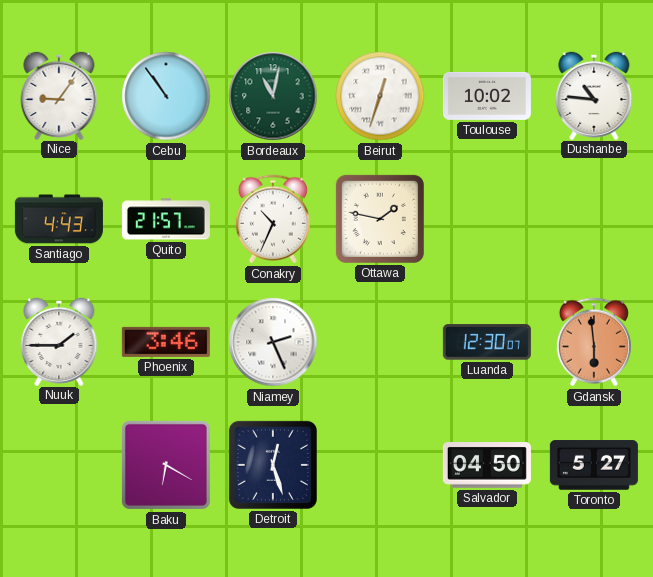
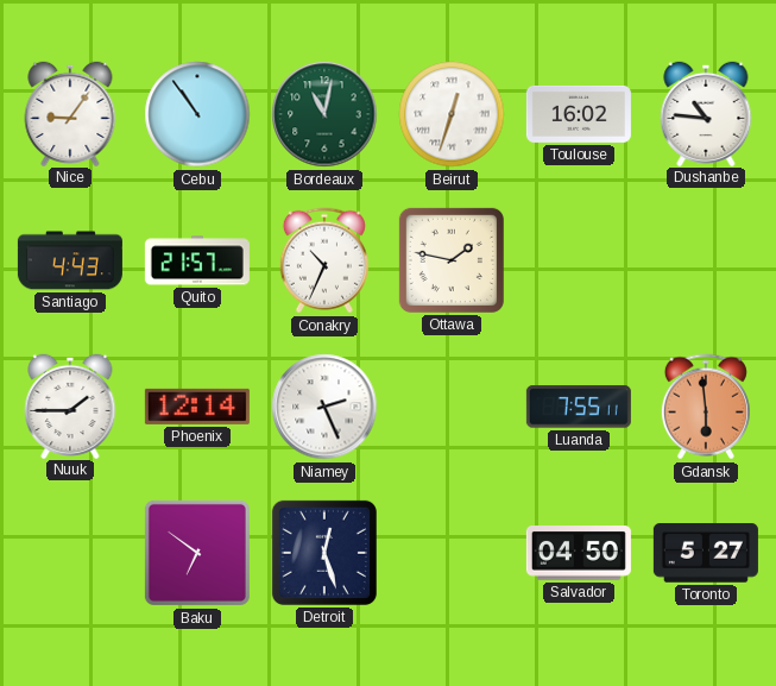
Toulouse: 10:02 -> 16:02
Phoenix: 3:46 -> 12:14
Luanda: 12:30 -> 7:55
Baku: 6:20 -> 6:51
